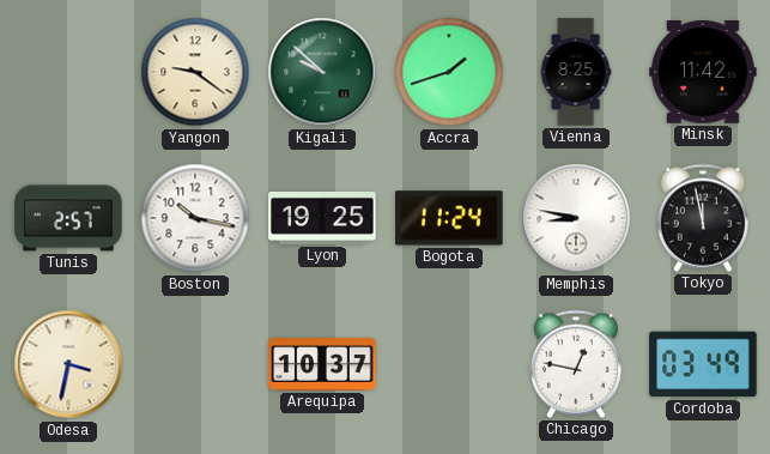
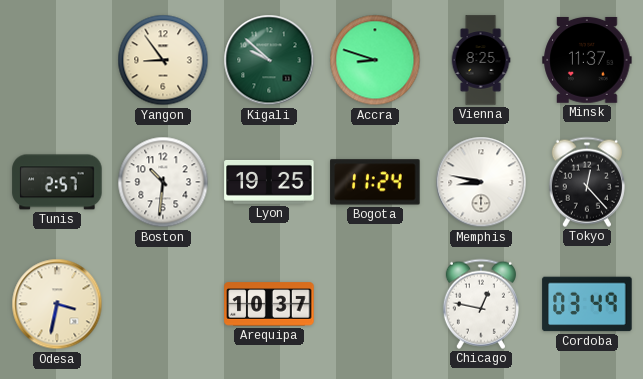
Yangon: 9:21 -> 8:54
Accra: 1:42 -> 8:48
Minsk: 11:42 -> 11:37
Boston: 10:17 -> 10:31
Tokyo: 11:58 -> 12:23
